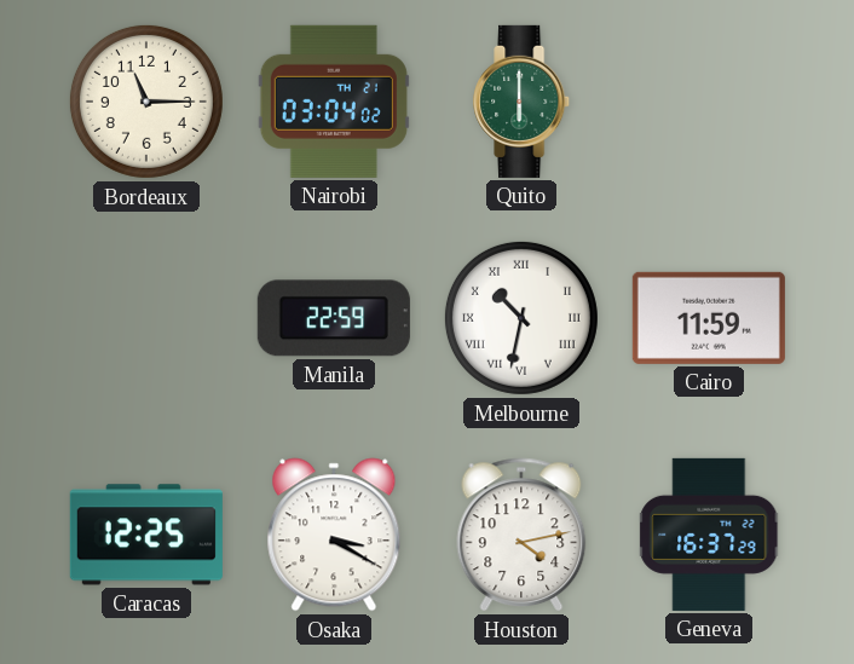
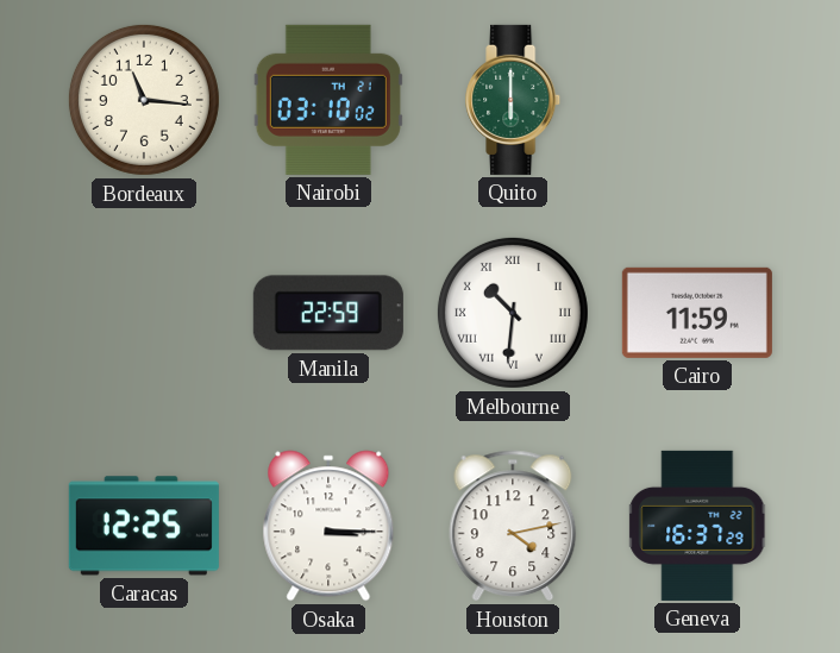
Bordeaux: 11:15 -> 11:16
Nairobi: 03:04 -> 03:10
Melbourne: 10:32 -> 10:31
Osaka: 3:20 -> 3:15
